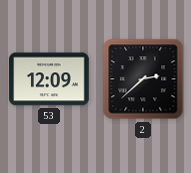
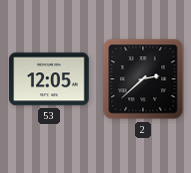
53: 12:09 -> 12:05
